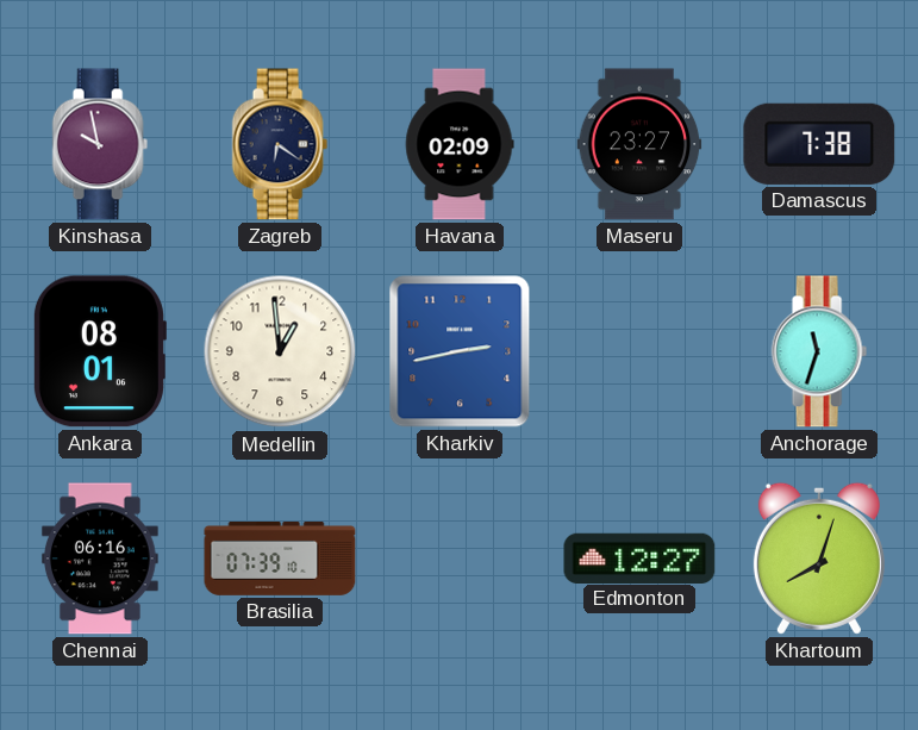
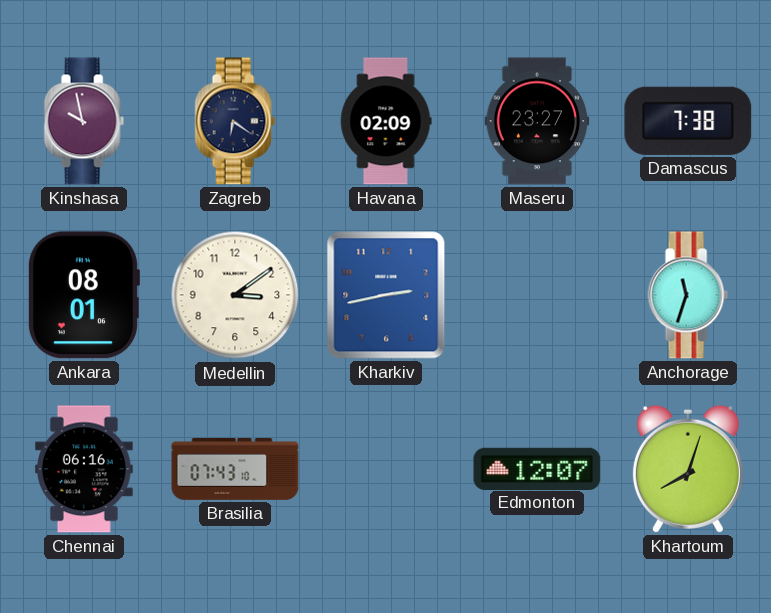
Medellin: 12:59 -> 3:09
Brasilia: 07:39 -> 07:43
Edmonton: 12:27 -> 12:07
